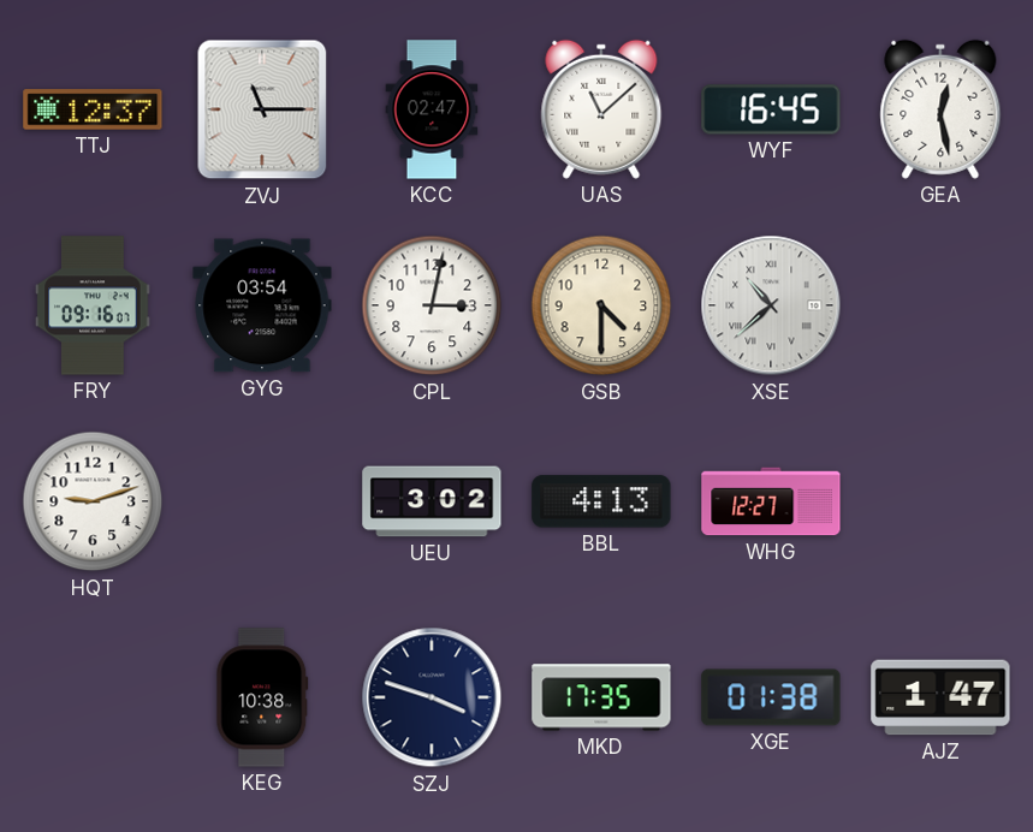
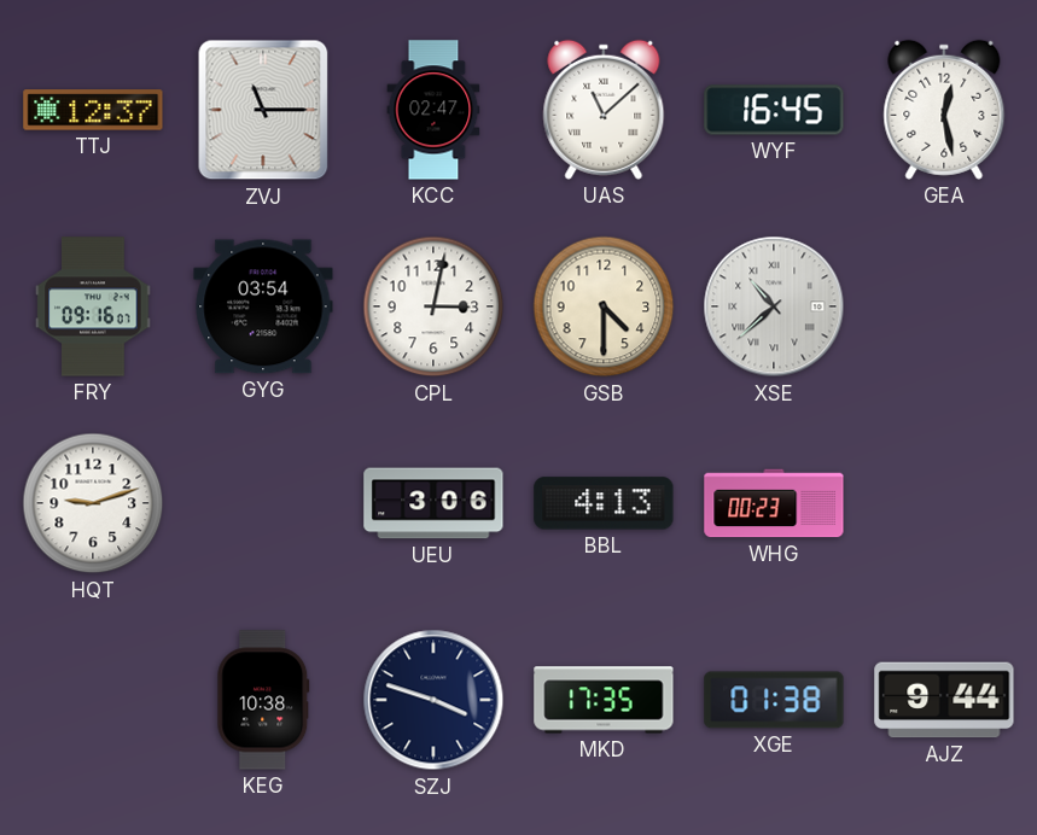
UEU: 3:02 -> 3:06
WHG: 12:27 -> 00:23
AJZ: 1:47 -> 9:44
